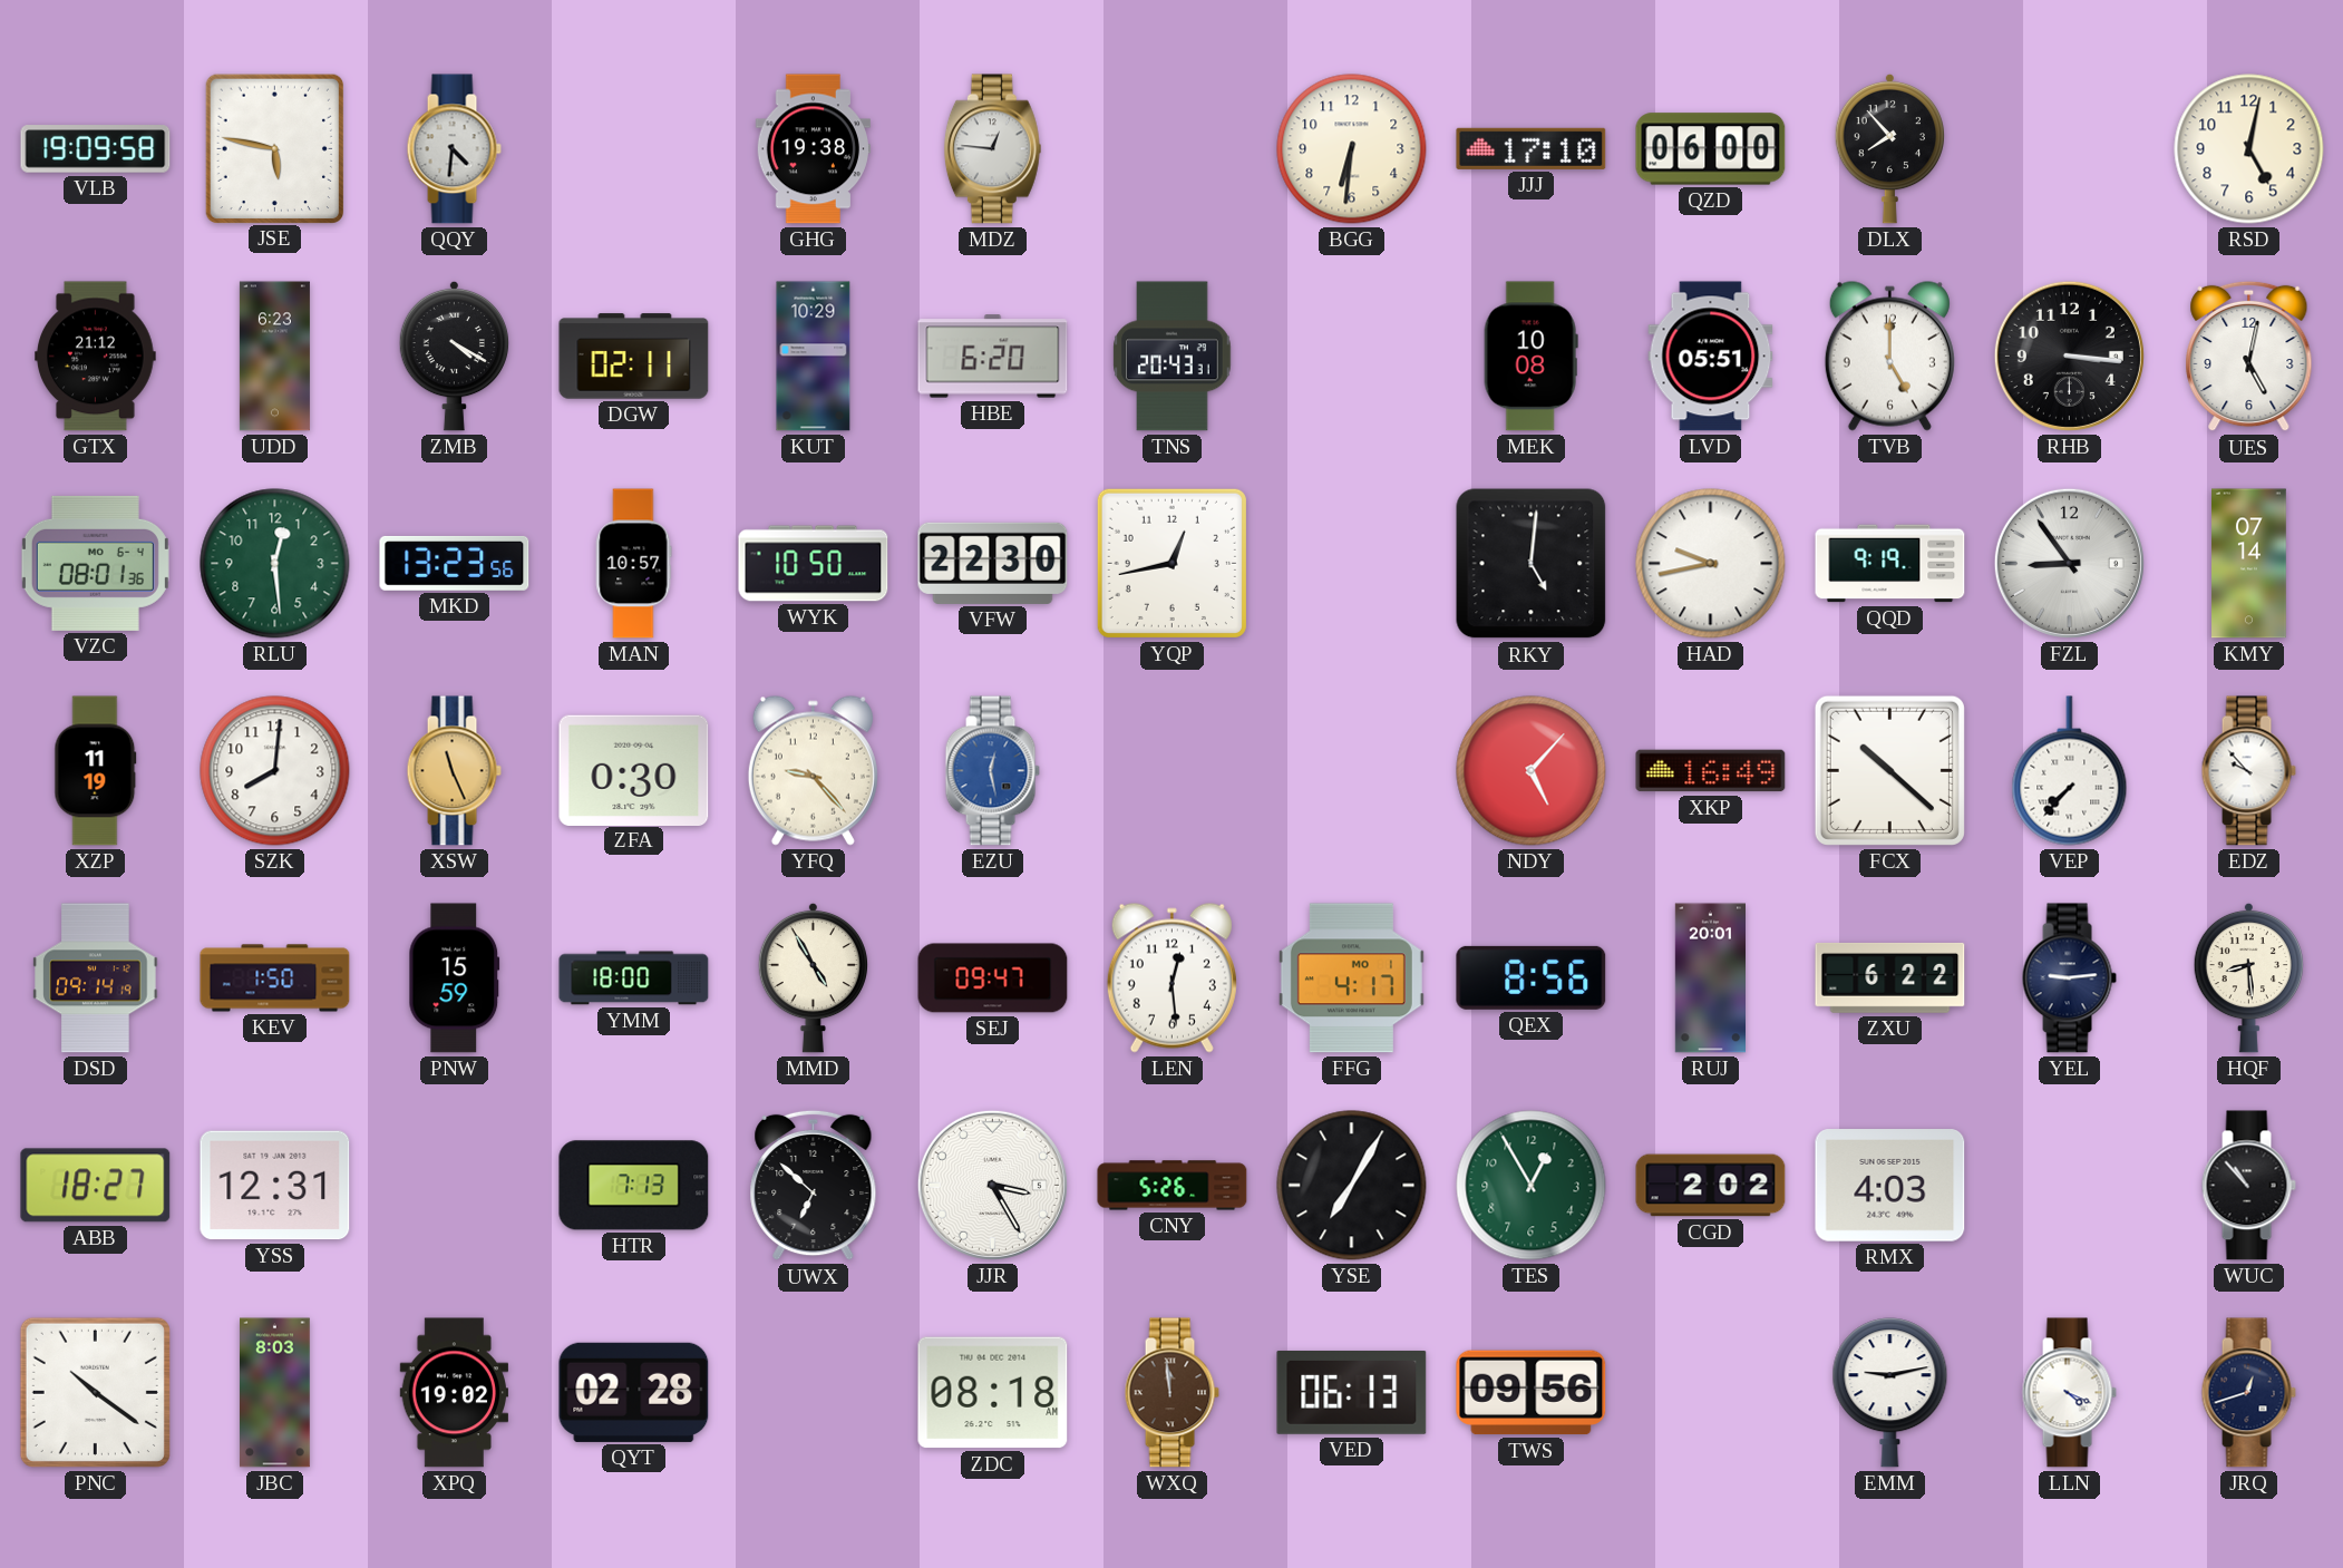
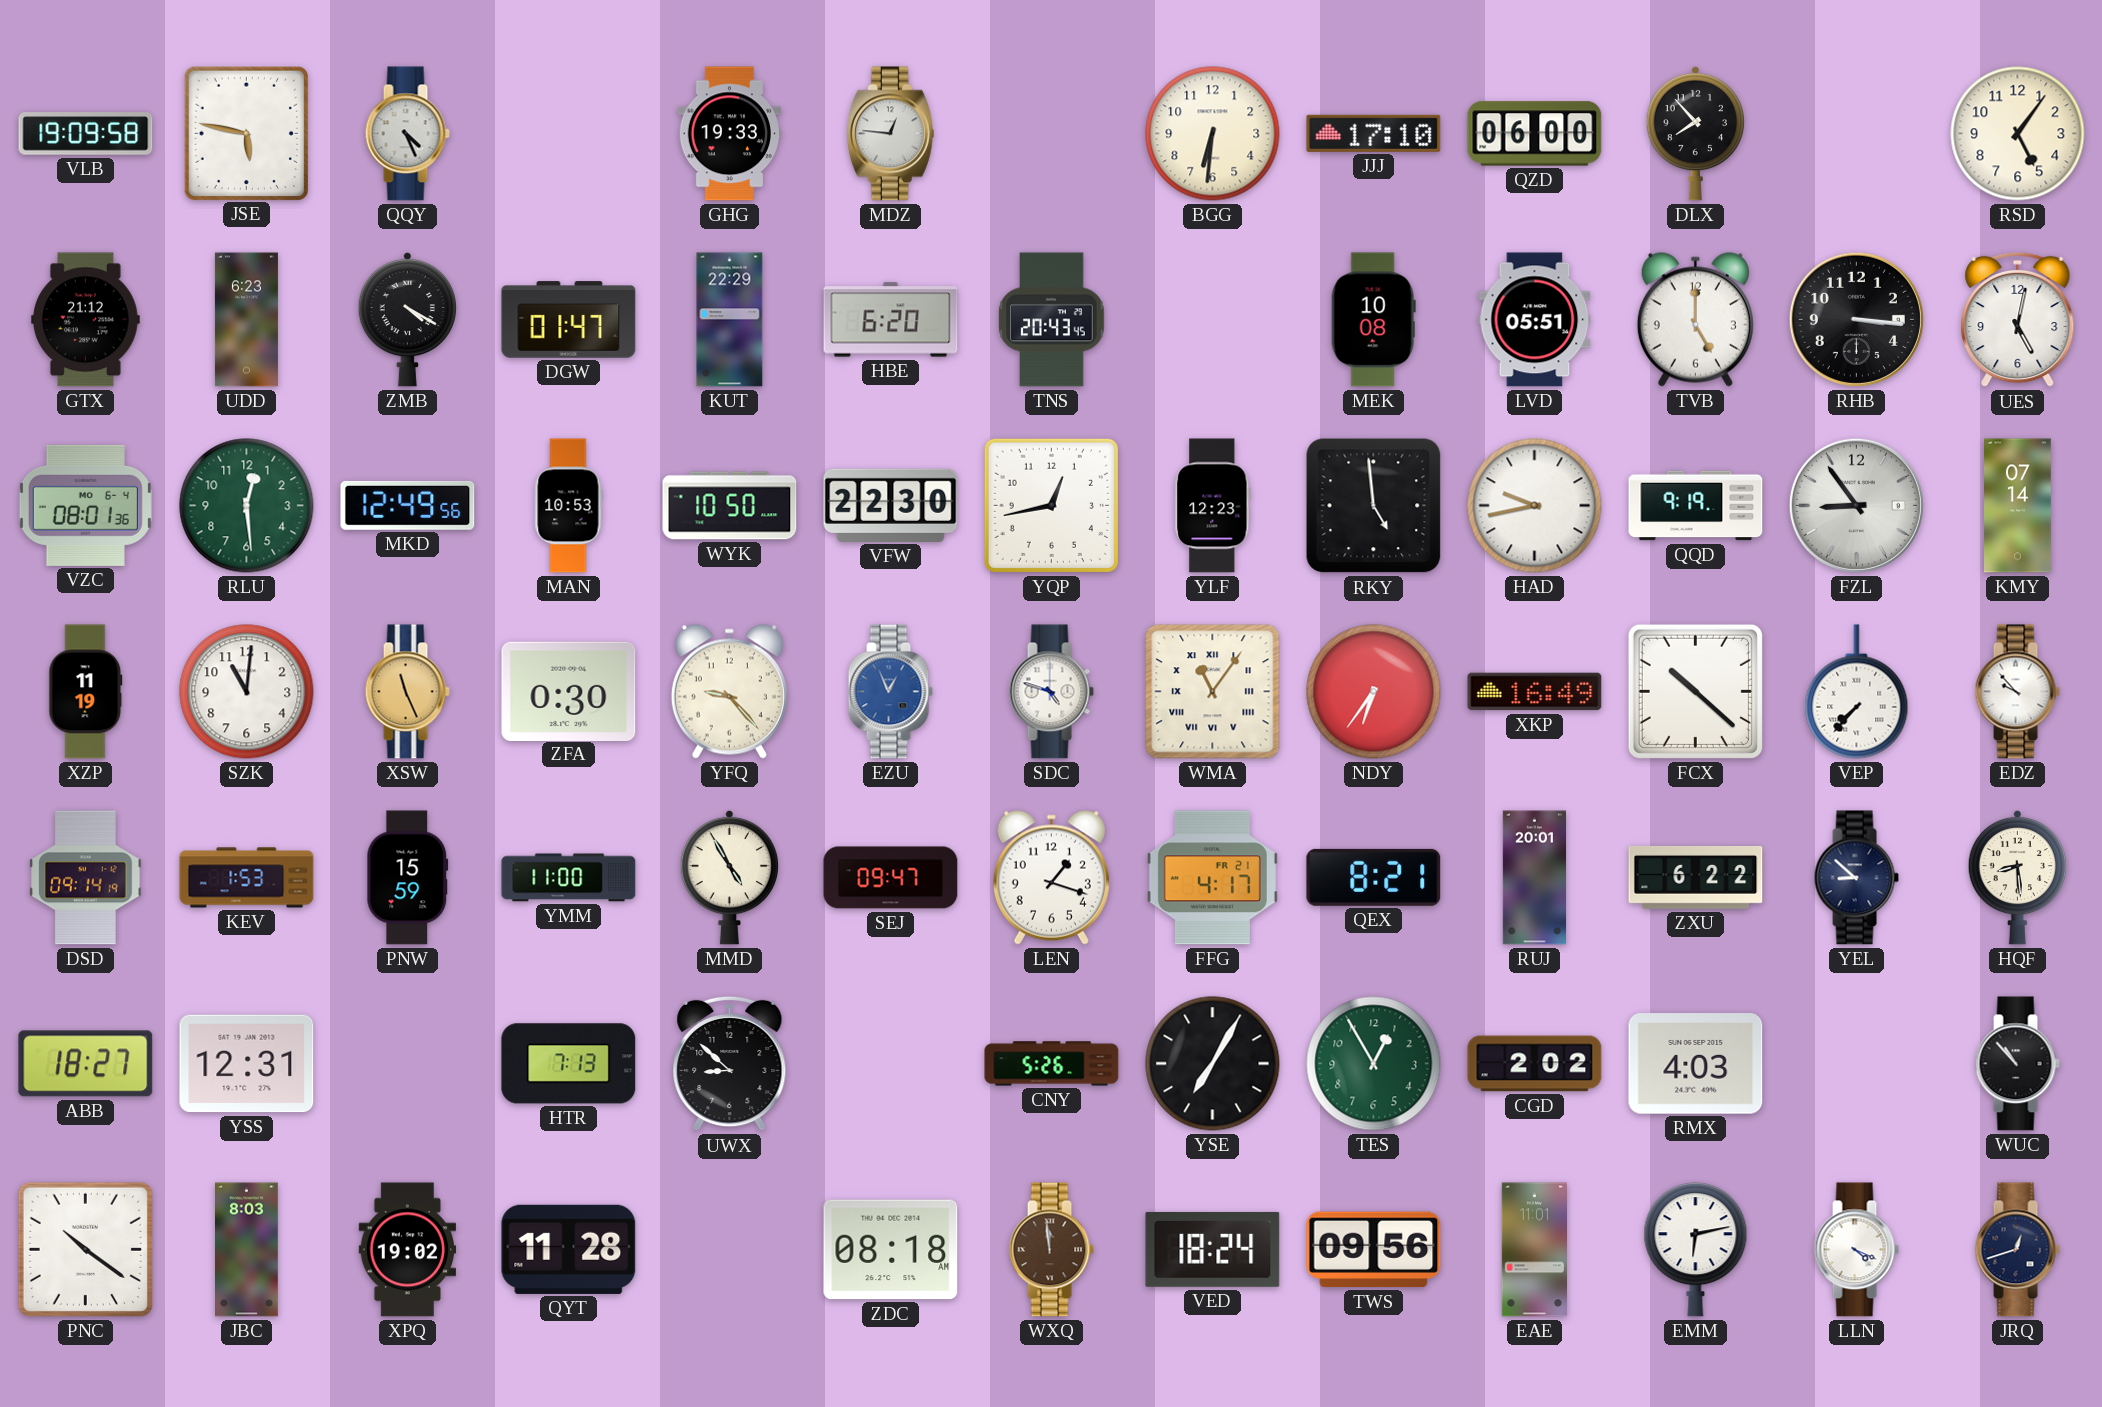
QQY: 4:31 -> 4:26
GHG: 19:38 -> 19:33
RSD: 5:02 -> 5:06
DGW: 02:11 -> 01:47
KUT: 10:29 -> 22:29
TNS: 20:43:31 -> 20:43:45
MKD: 13:23 -> 12:49
MAN: 10:57 -> 10:53
YLF: none -> 12:23
RKY: 5:01 -> 4:59
SZK: 8:01 -> 11:01
EZU: 12:28 -> 12:56
SDC: none -> 4:48
WMA: none -> 11:06
NDY: 5:07 -> 6:36
KEV: 1:50 -> 1:53
YMM: 18:00 -> 11:00
LEN: 12:29 -> 1:18
FFG date: MO 1 -> FR 21
QEX: 8:56 -> 8:21
YEL: 9:14 -> 8:52
UWX: 6:52 -> 8:52
JJR: 3:25 -> none
QYT: 02:28 -> 11:28
VED: 06:13 -> 18:24
EAE: none -> 11:01
EMM: 9:13 -> 6:13
